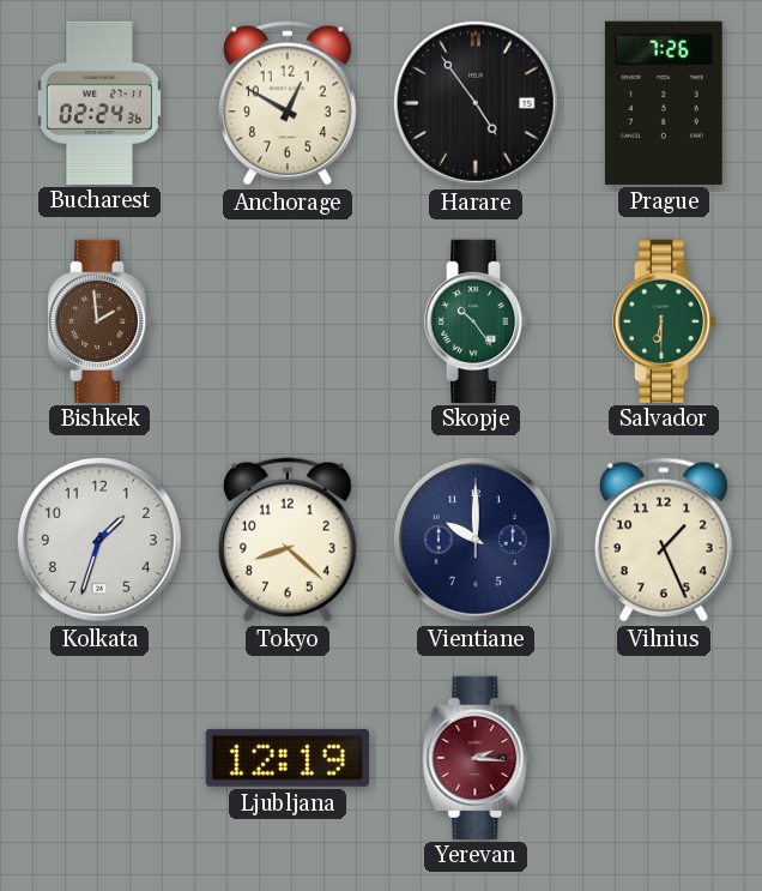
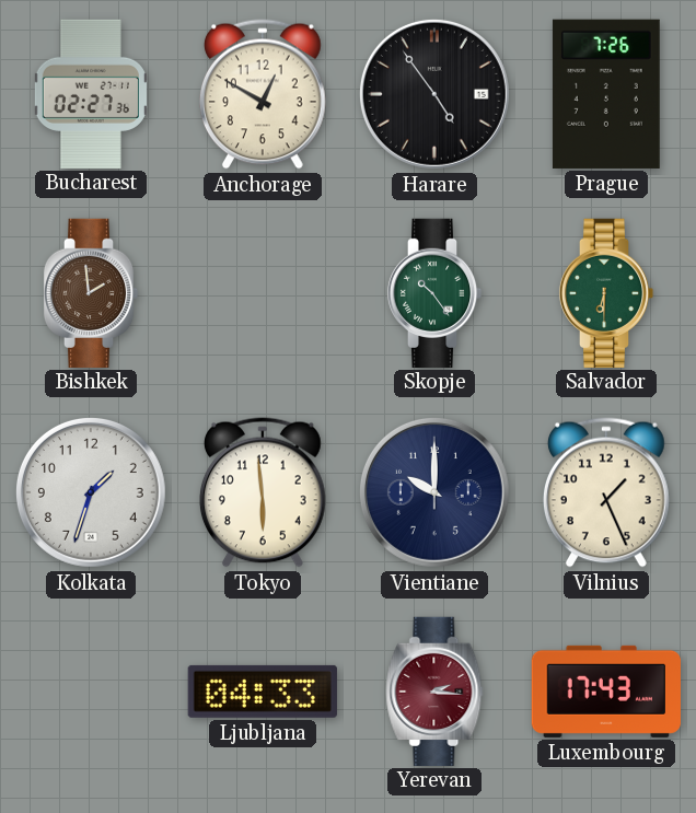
Bucharest: 02:24 -> 02:27
Tokyo: 8:22 -> 5:59
Ljubljana: 12:19 -> 04:33
Luxembourg: none -> 17:43
